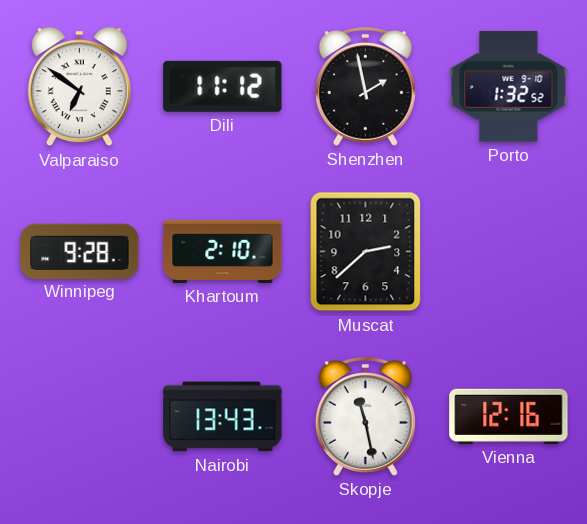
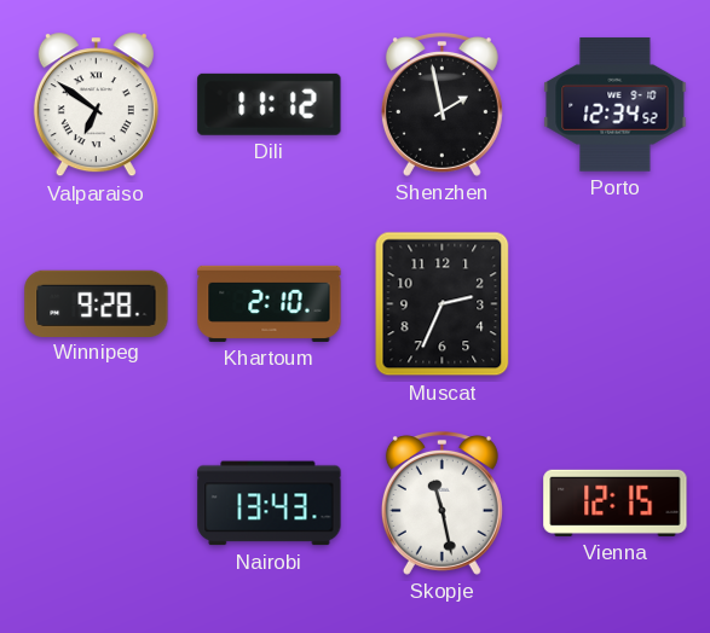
Porto: 1:32 -> 12:34
Muscat: 2:38 -> 2:34
Vienna: 12:16 -> 12:15
